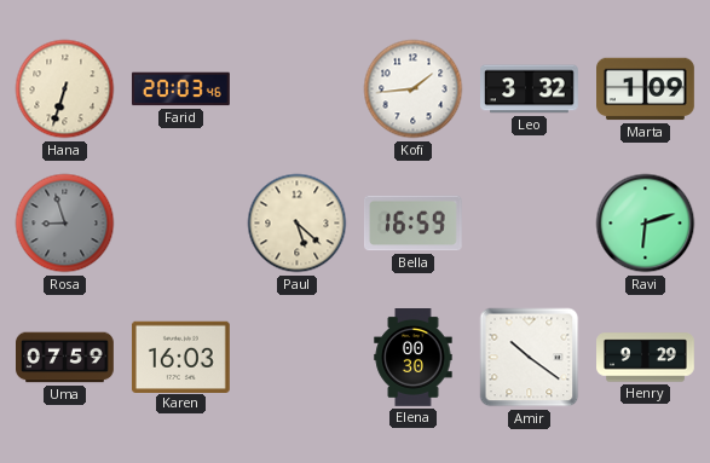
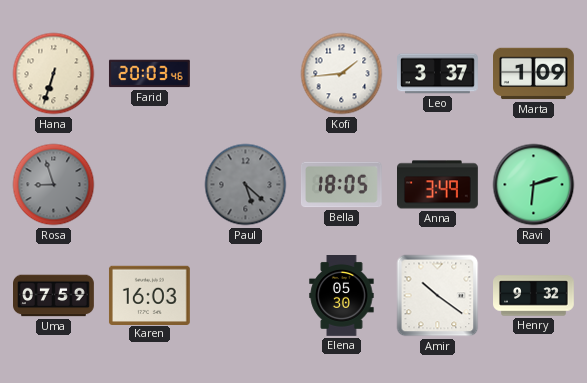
Leo: 3:32 -> 3:37
Paul dial: cream -> grey
Bella: 16:59 -> 18:05
Anna: none -> 3:49
Elena: 00:30 -> 05:30
Henry: 9:29 -> 9:32
